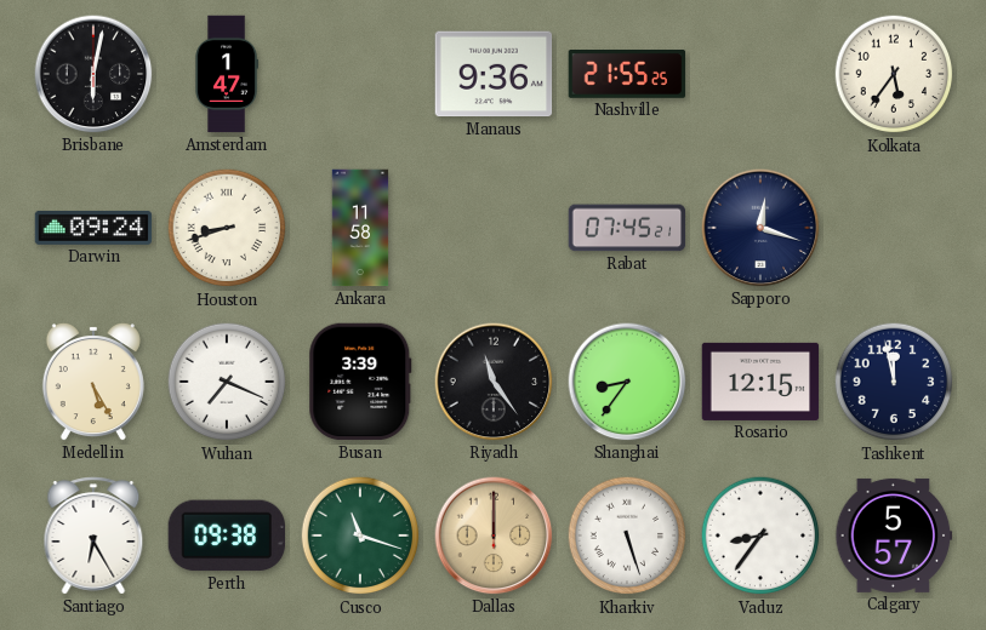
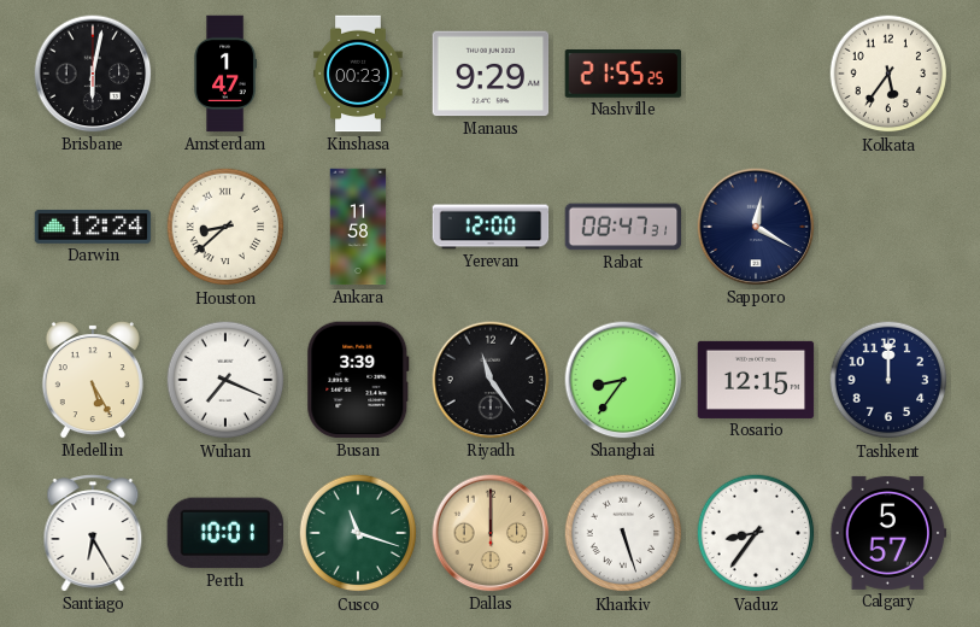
Kinshasa: none -> 00:23
Manaus: 9:36 -> 9:29
Darwin: 09:24 -> 12:24
Houston: 8:42 -> 8:38
Yerevan: none -> 12:00
Rabat: 07:45 -> 08:47
Sapporo: 12:18 -> 12:20
Tashkent: 11:58 -> 12:00
Perth: 09:38 -> 10:01
